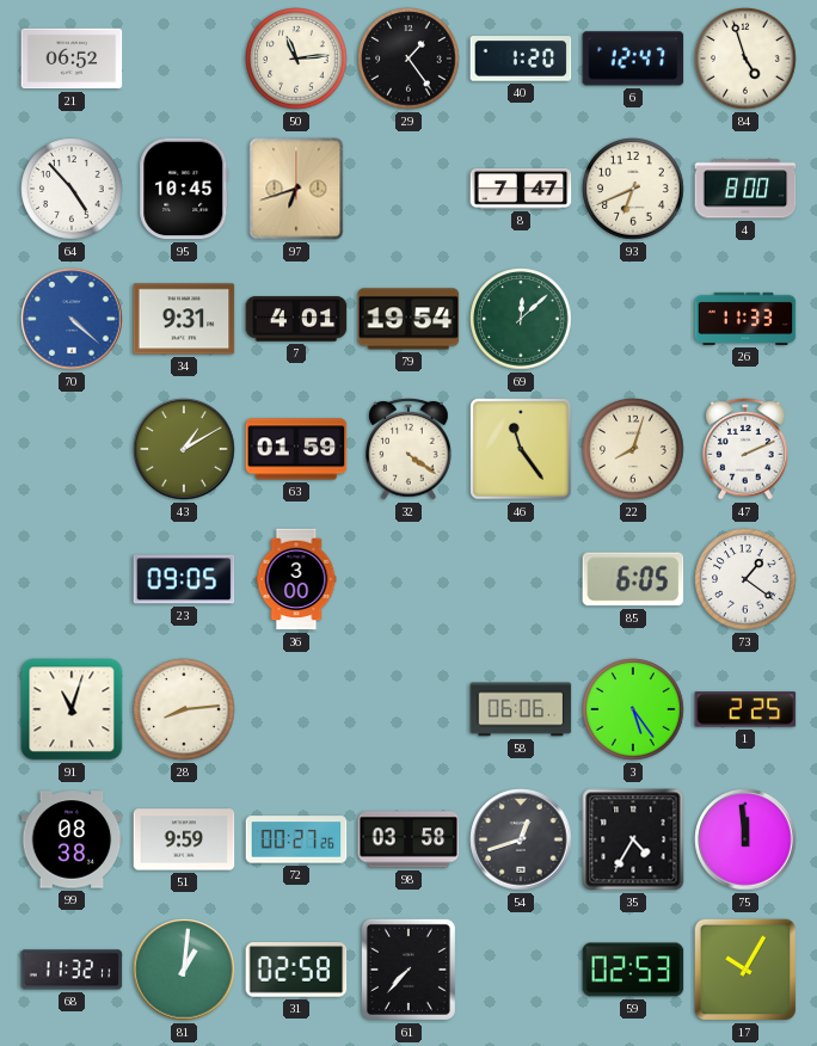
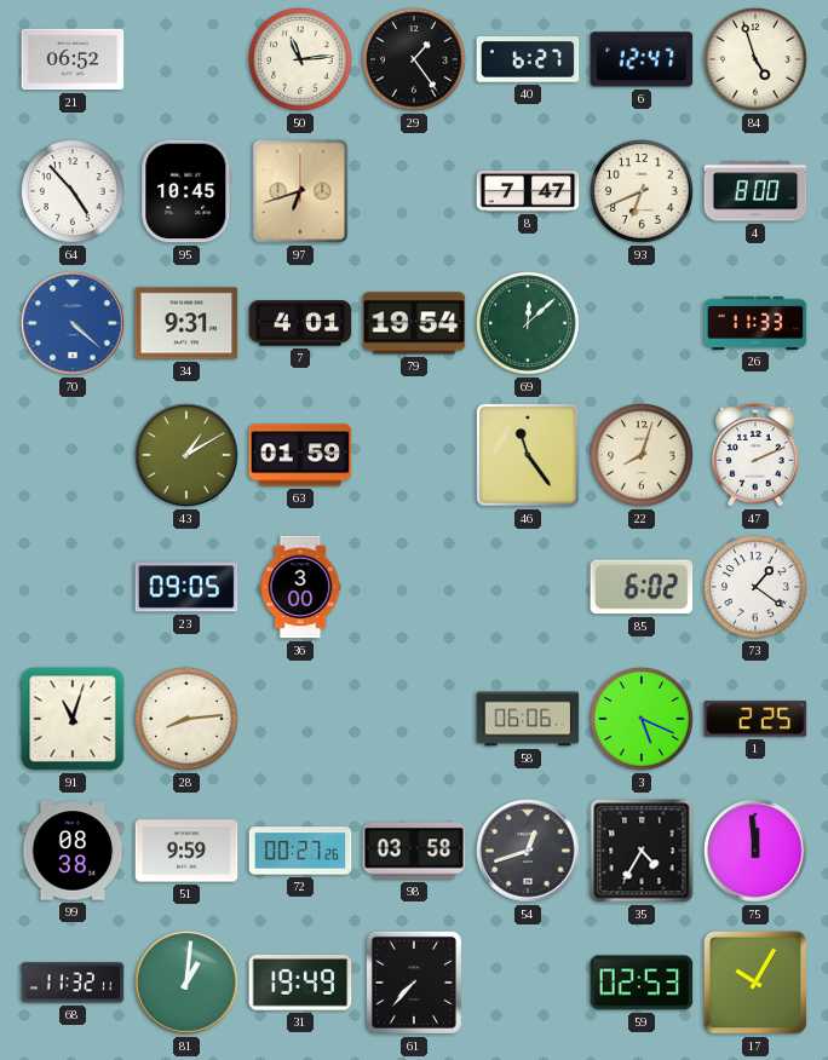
40: 1:20 -> 6:27
32: 4:21 -> none
85: 6:05 -> 6:02
3: 5:24 -> 5:19
31: 02:58 -> 19:49
